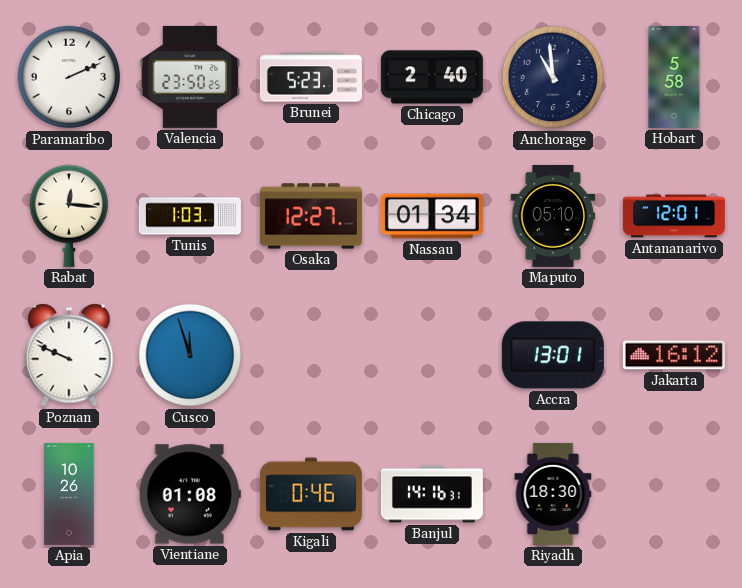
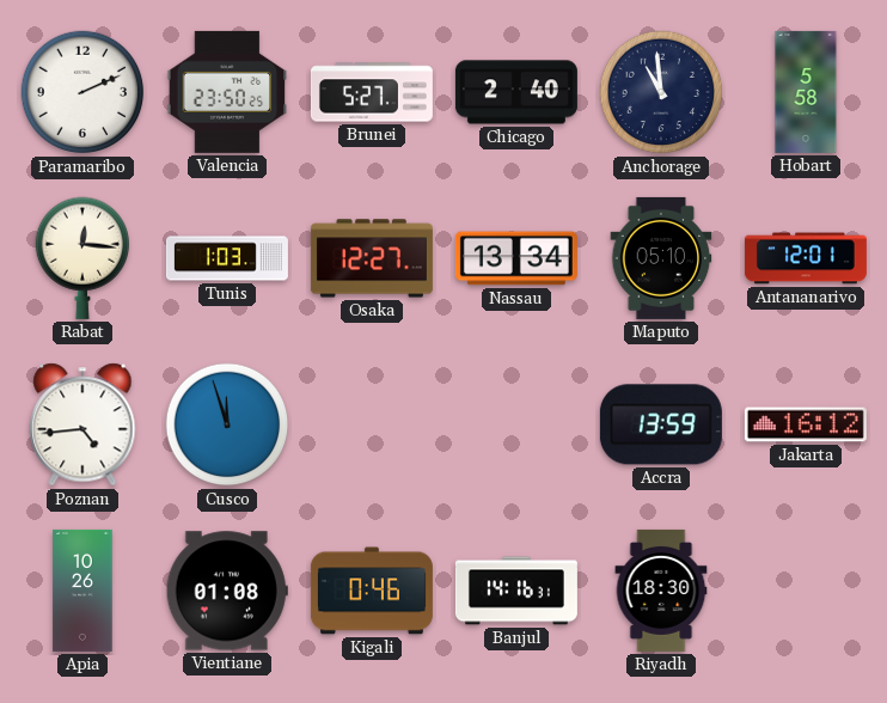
Brunei: 5:23 -> 5:27
Nassau: 01:34 -> 13:34
Poznan: 9:49 -> 4:44
Accra: 13:01 -> 13:59
